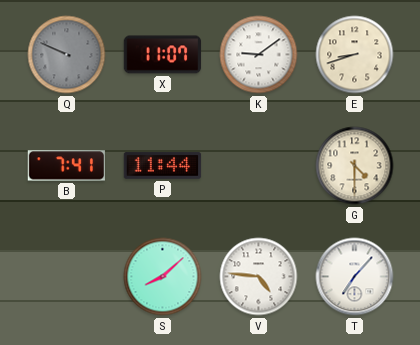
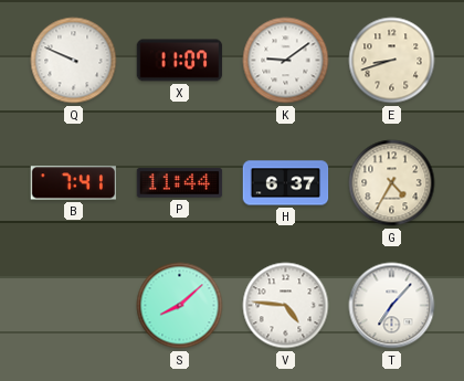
Q dial: grey -> white
H: none -> 6:37
G: 4:30 -> 4:35
